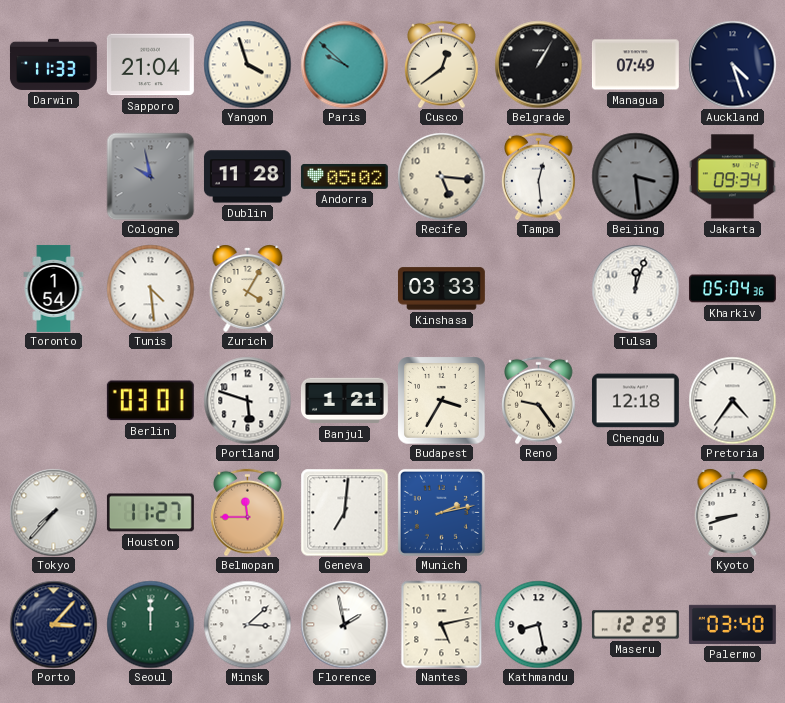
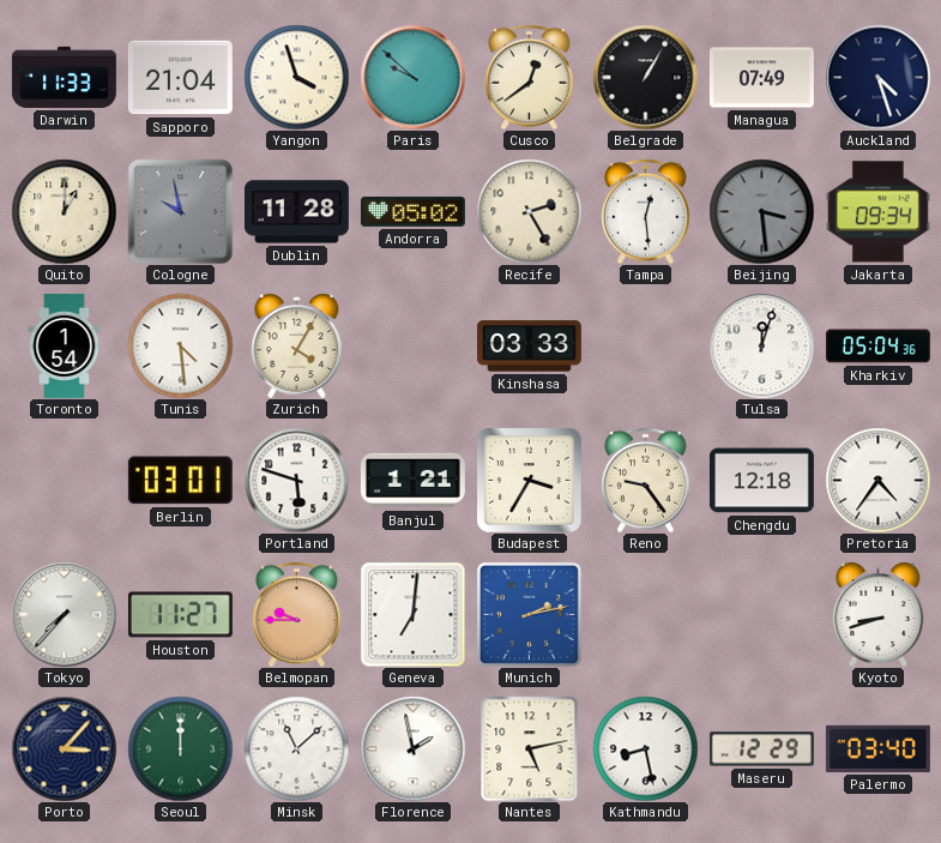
Quito: none -> 1:00
Recife: 5:16 -> 2:25
Belmopan: 11:45 -> 9:45
Minsk: 3:08 -> 11:08
